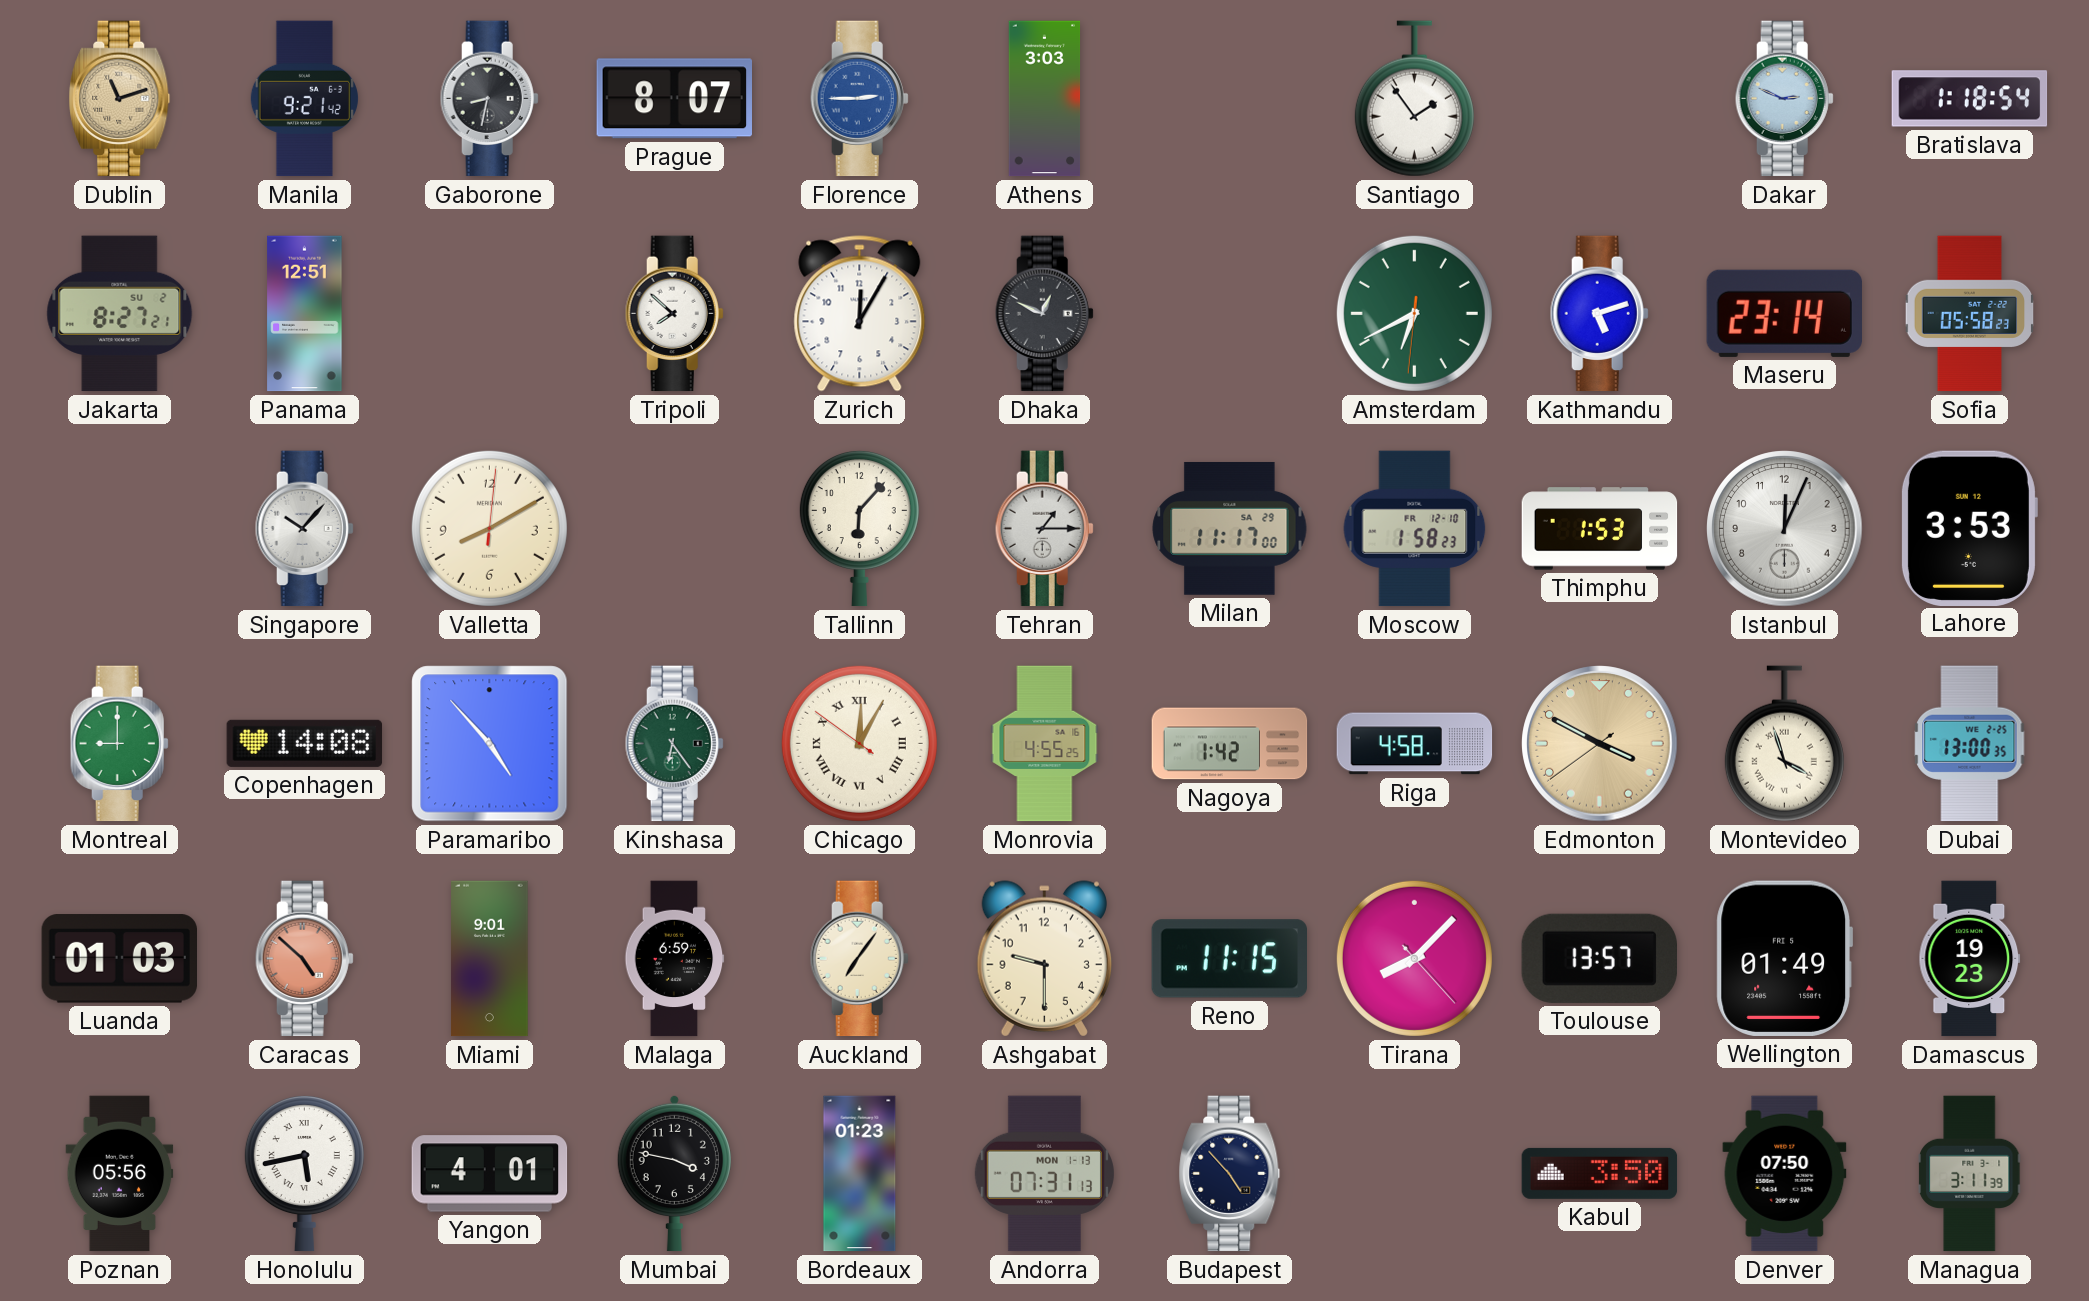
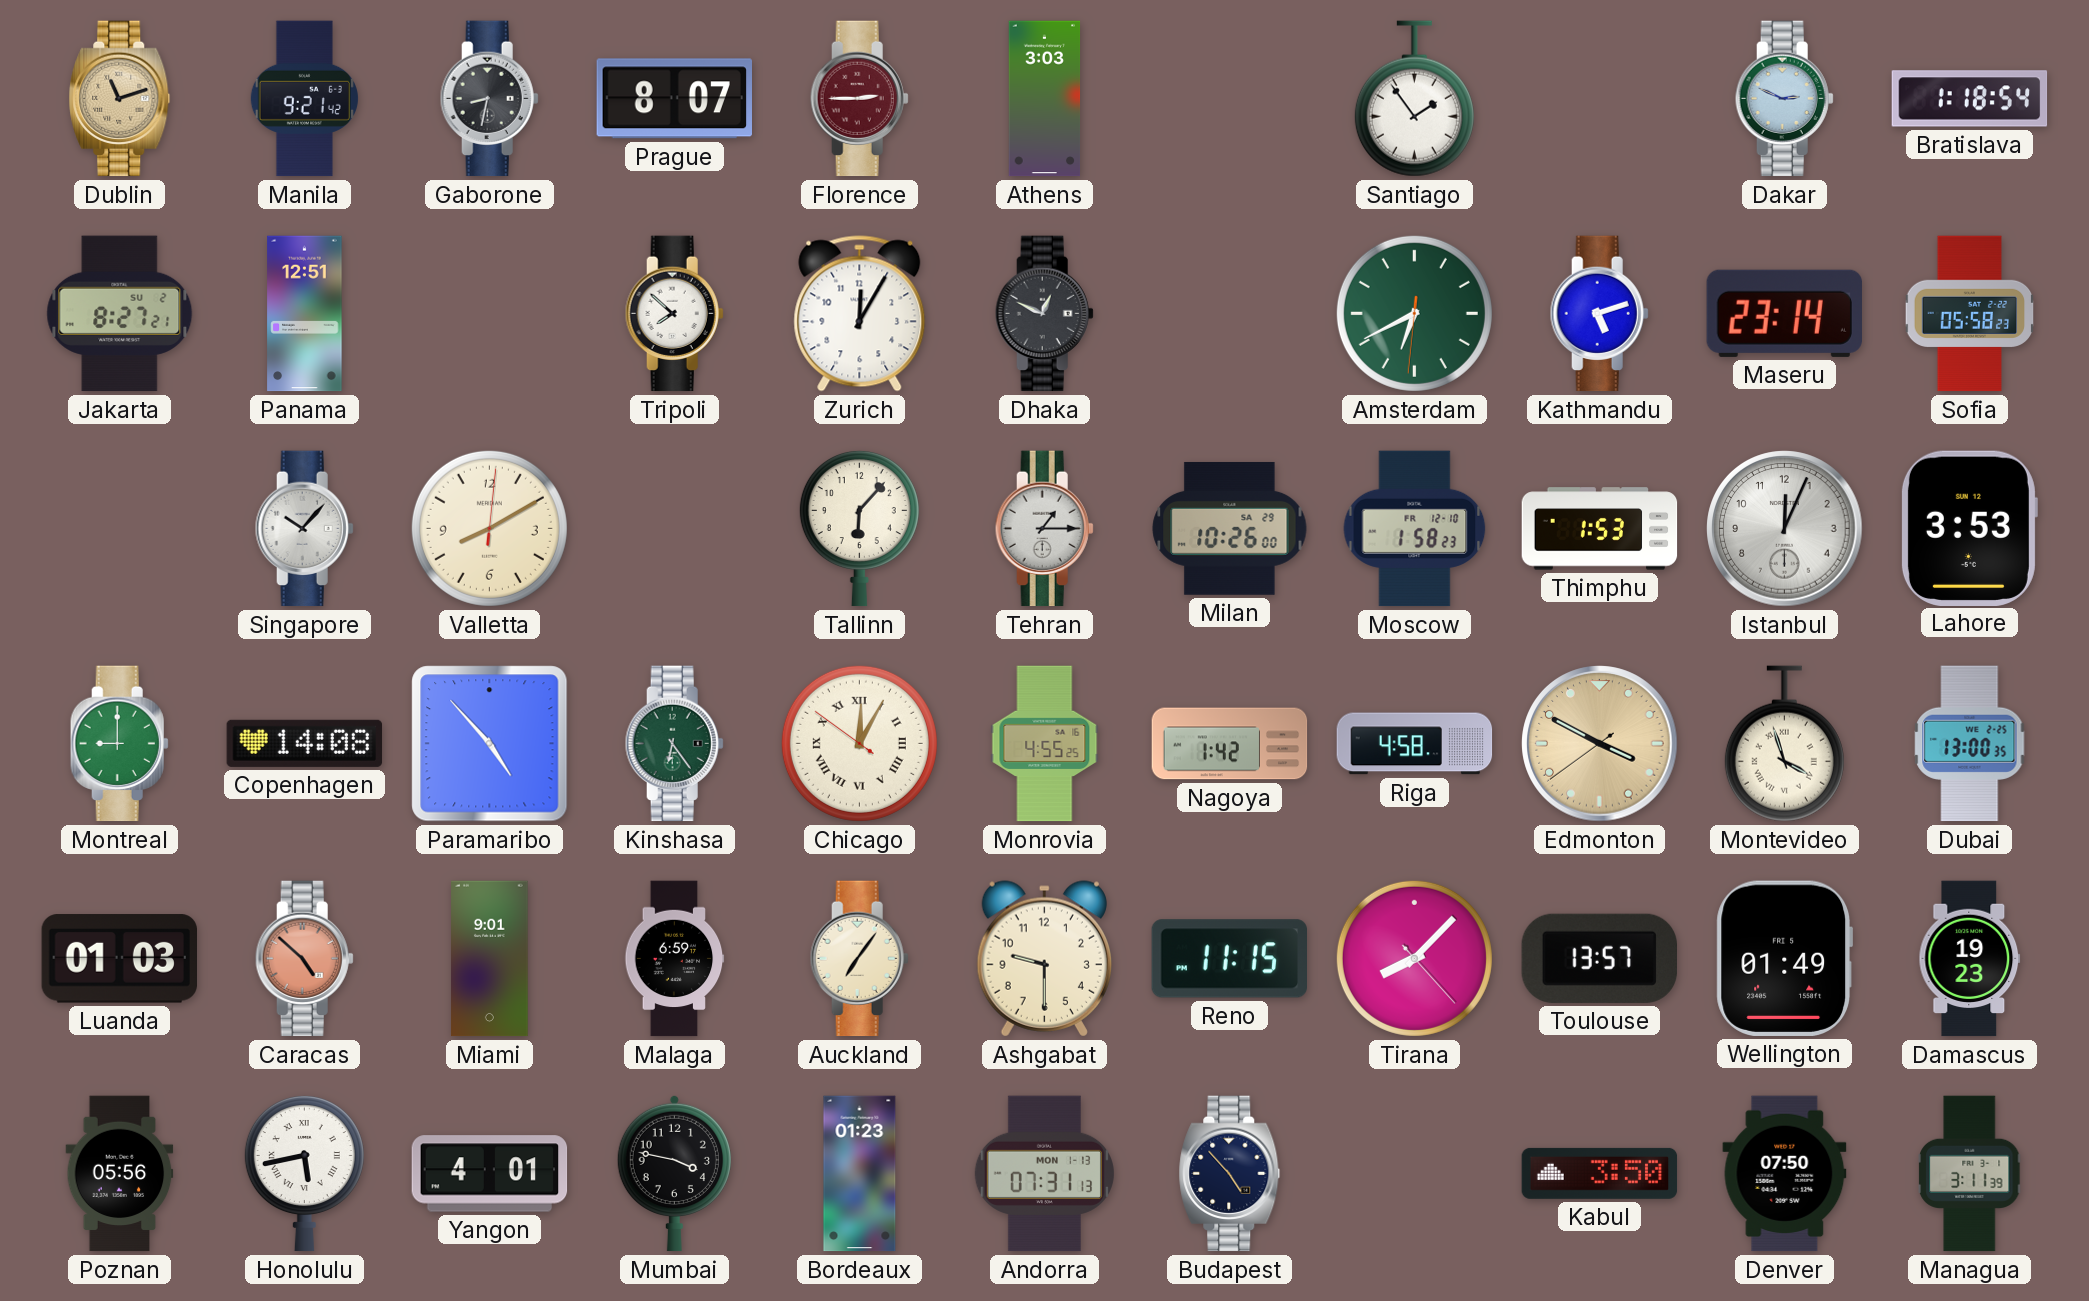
Florence dial: blue -> burgundy
Milan: 11:17 -> 10:26
